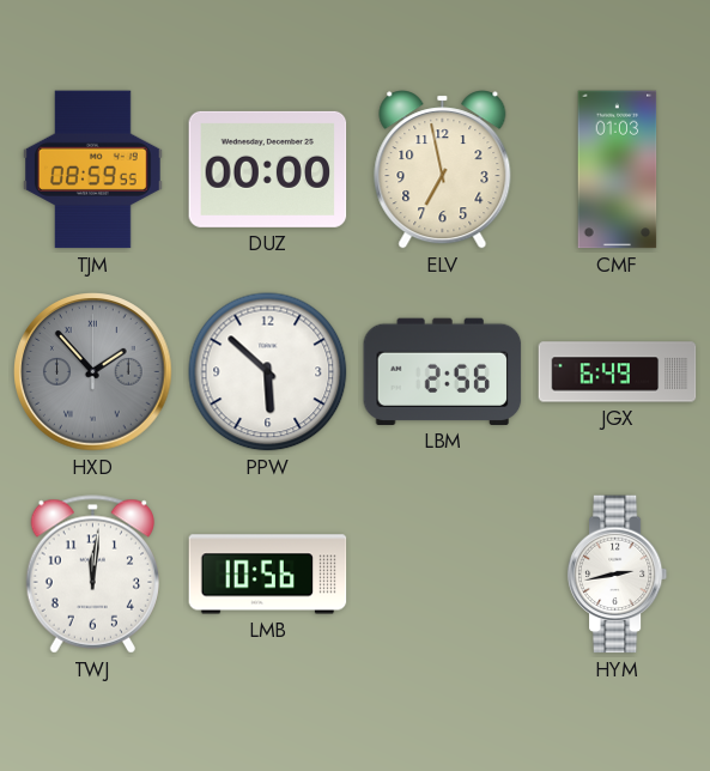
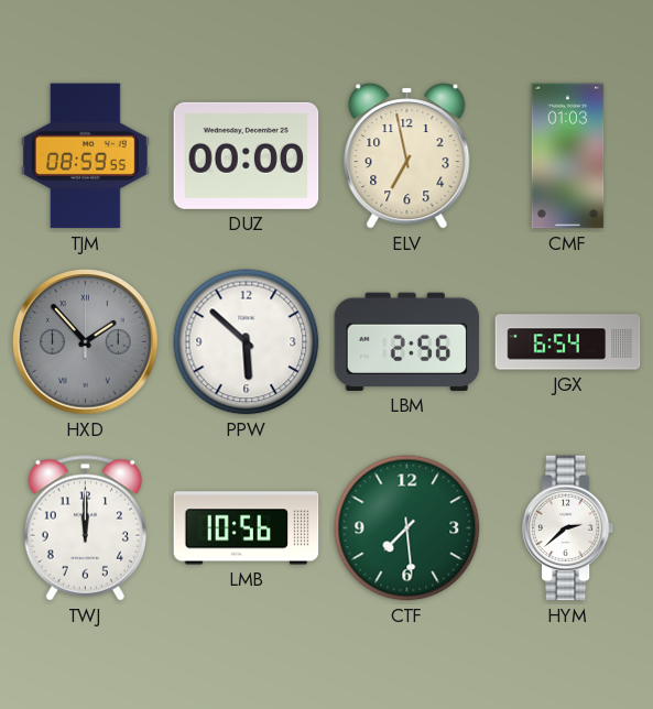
JGX: 6:49 -> 6:54
TWJ: 12:01 -> 12:00
CTF: none -> 7:29
HYM: 2:43 -> 2:38
